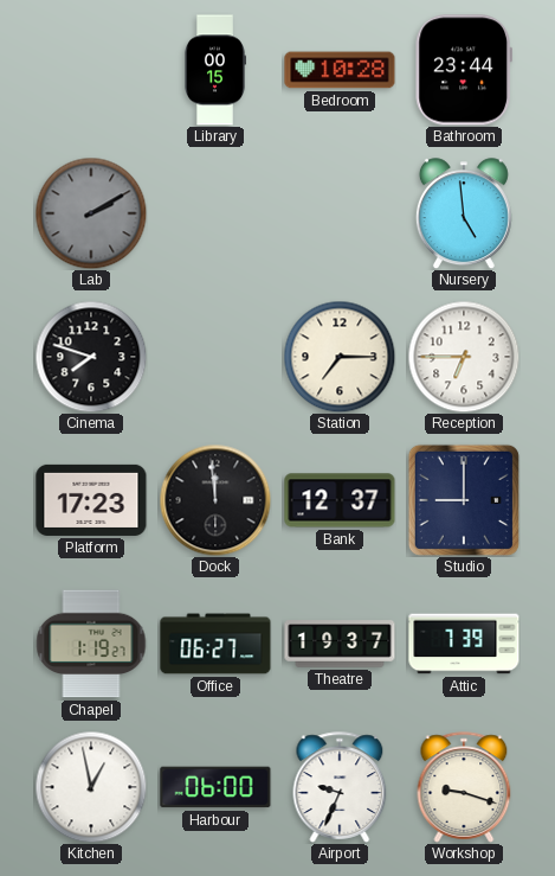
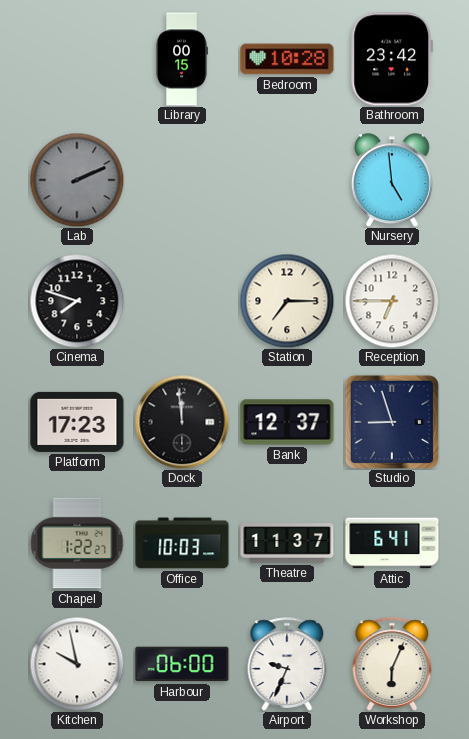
Bathroom: 23:44 -> 23:42
Lab: 2:10 -> 2:11
Studio: 9:00 -> 8:57
Chapel: 1:19 -> 1:22
Office: 06:27 -> 10:03
Theatre: 19:37 -> 11:37
Attic: 7:39 -> 6:41
Kitchen: 12:58 -> 9:58
Workshop: 9:18 -> 6:04
